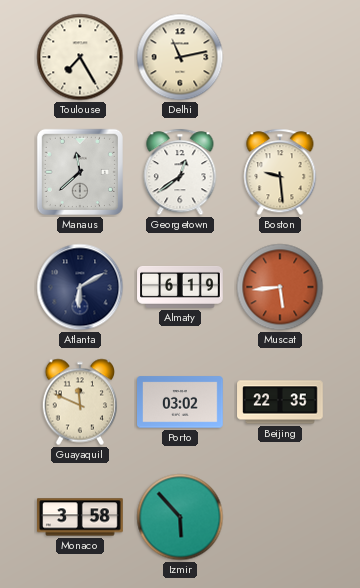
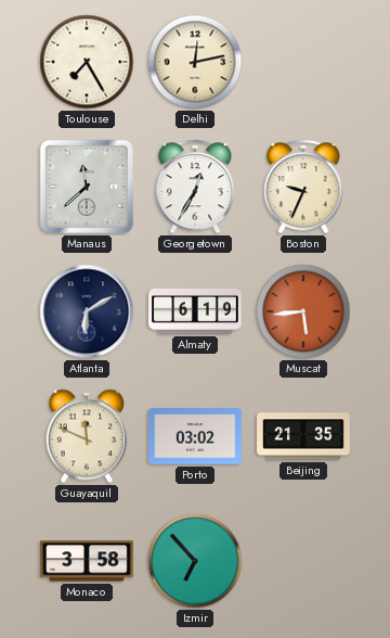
Delhi: 11:13 -> 12:13
Georgetown: 12:39 -> 12:35
Boston: 9:29 -> 9:34
Beijing: 22:35 -> 21:35
Izmir: 5:53 -> 6:53
